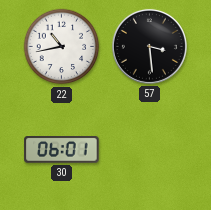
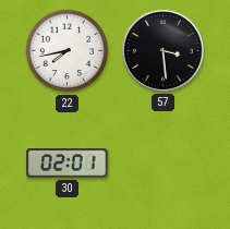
22: 10:43 -> 7:43
30: 06:01 -> 02:01
